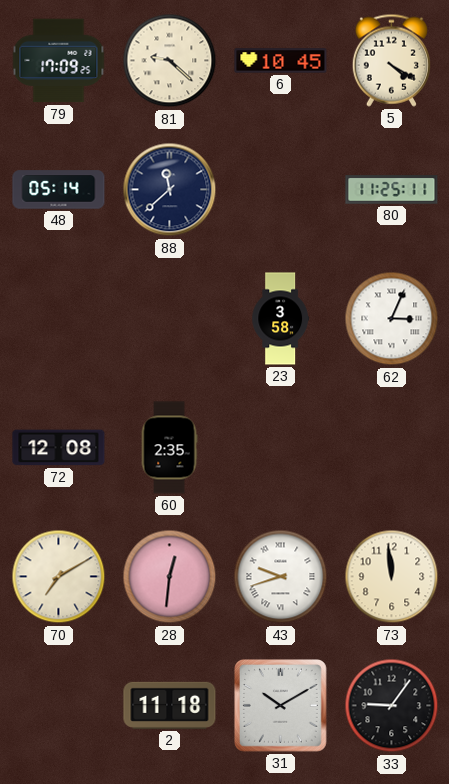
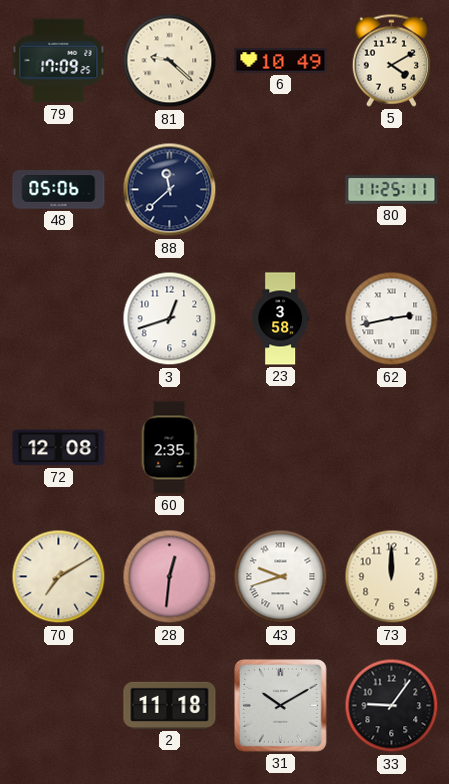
6: 10:45 -> 10:49
5: 4:20 -> 4:10
48: 05:14 -> 05:06
3: none -> 12:42
62: 3:04 -> 2:43
73: 11:59 -> 12:00
